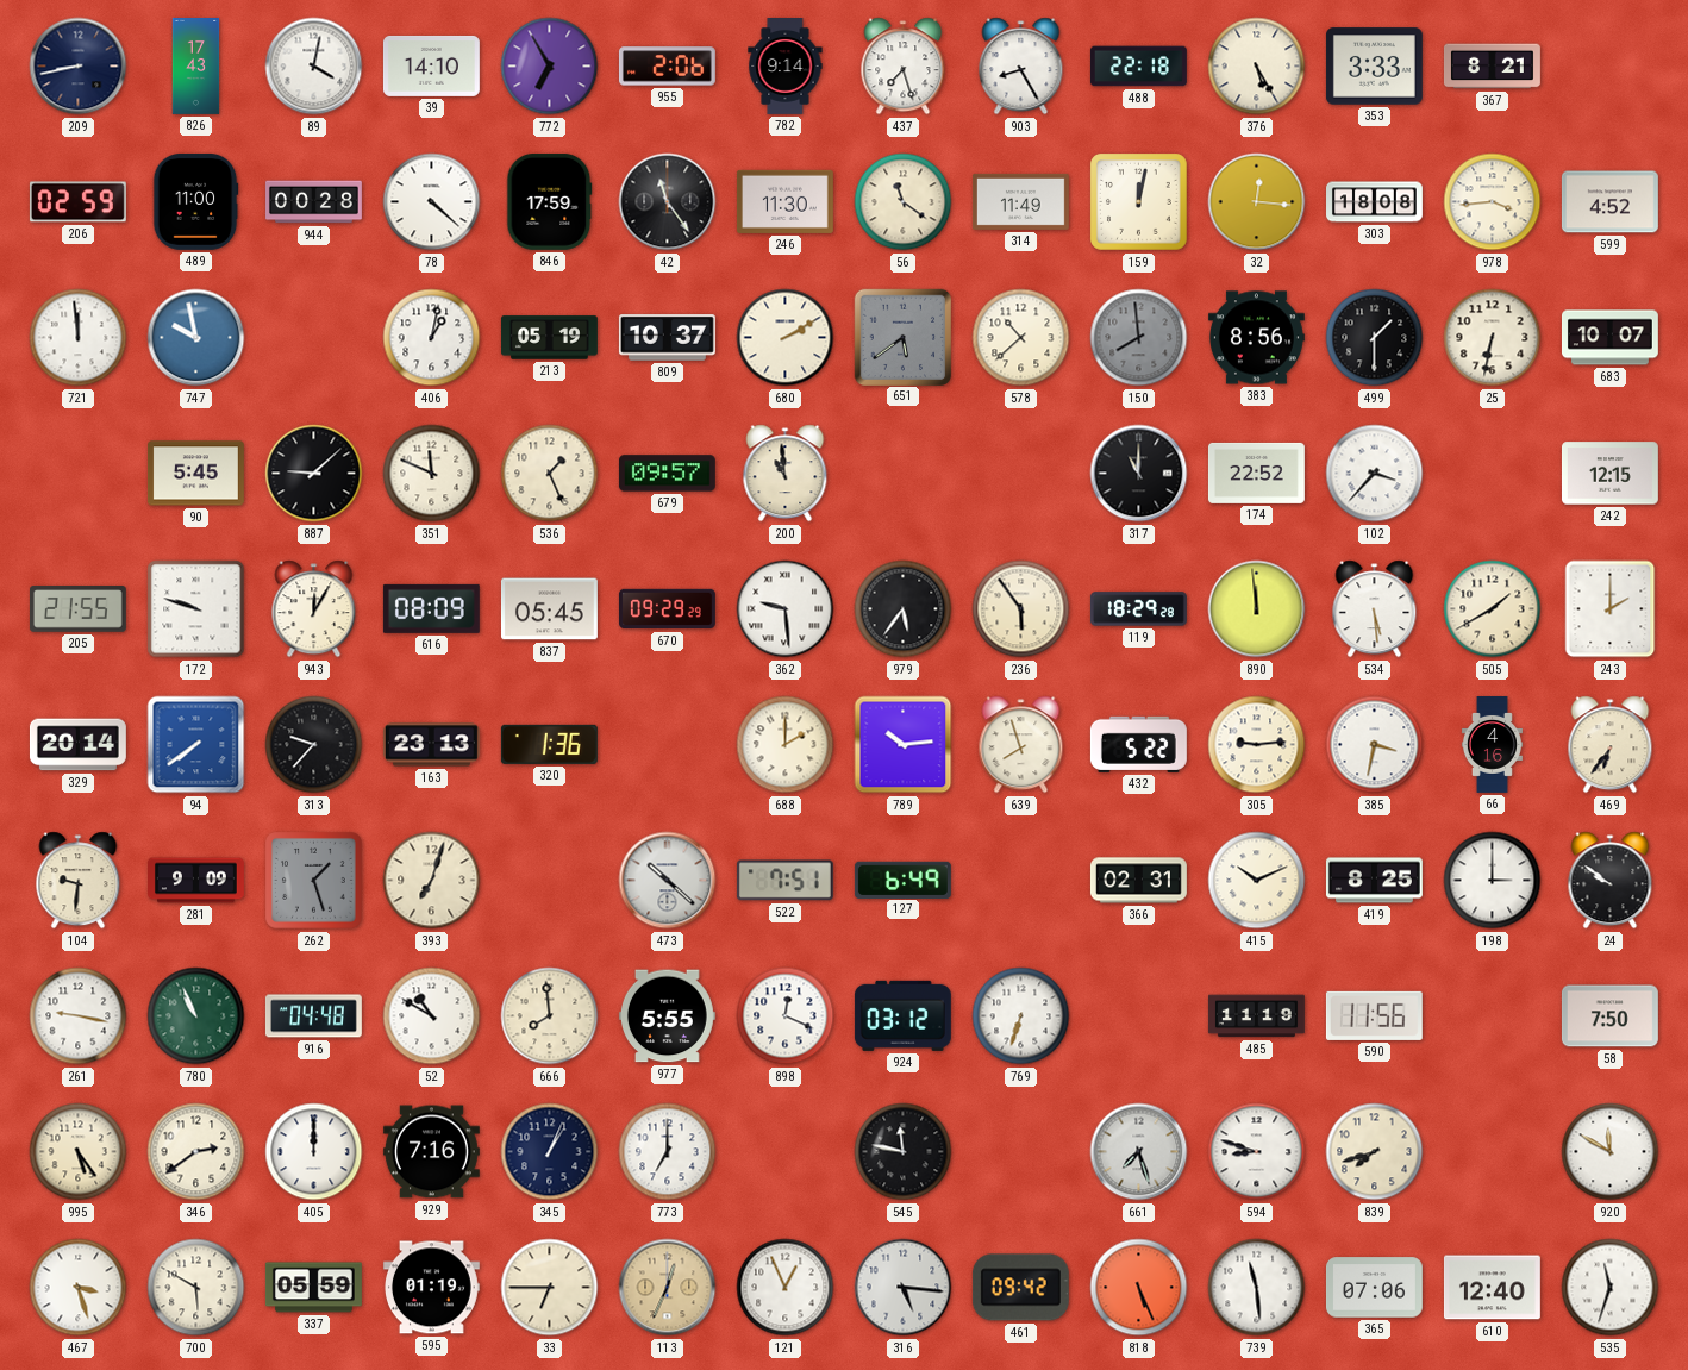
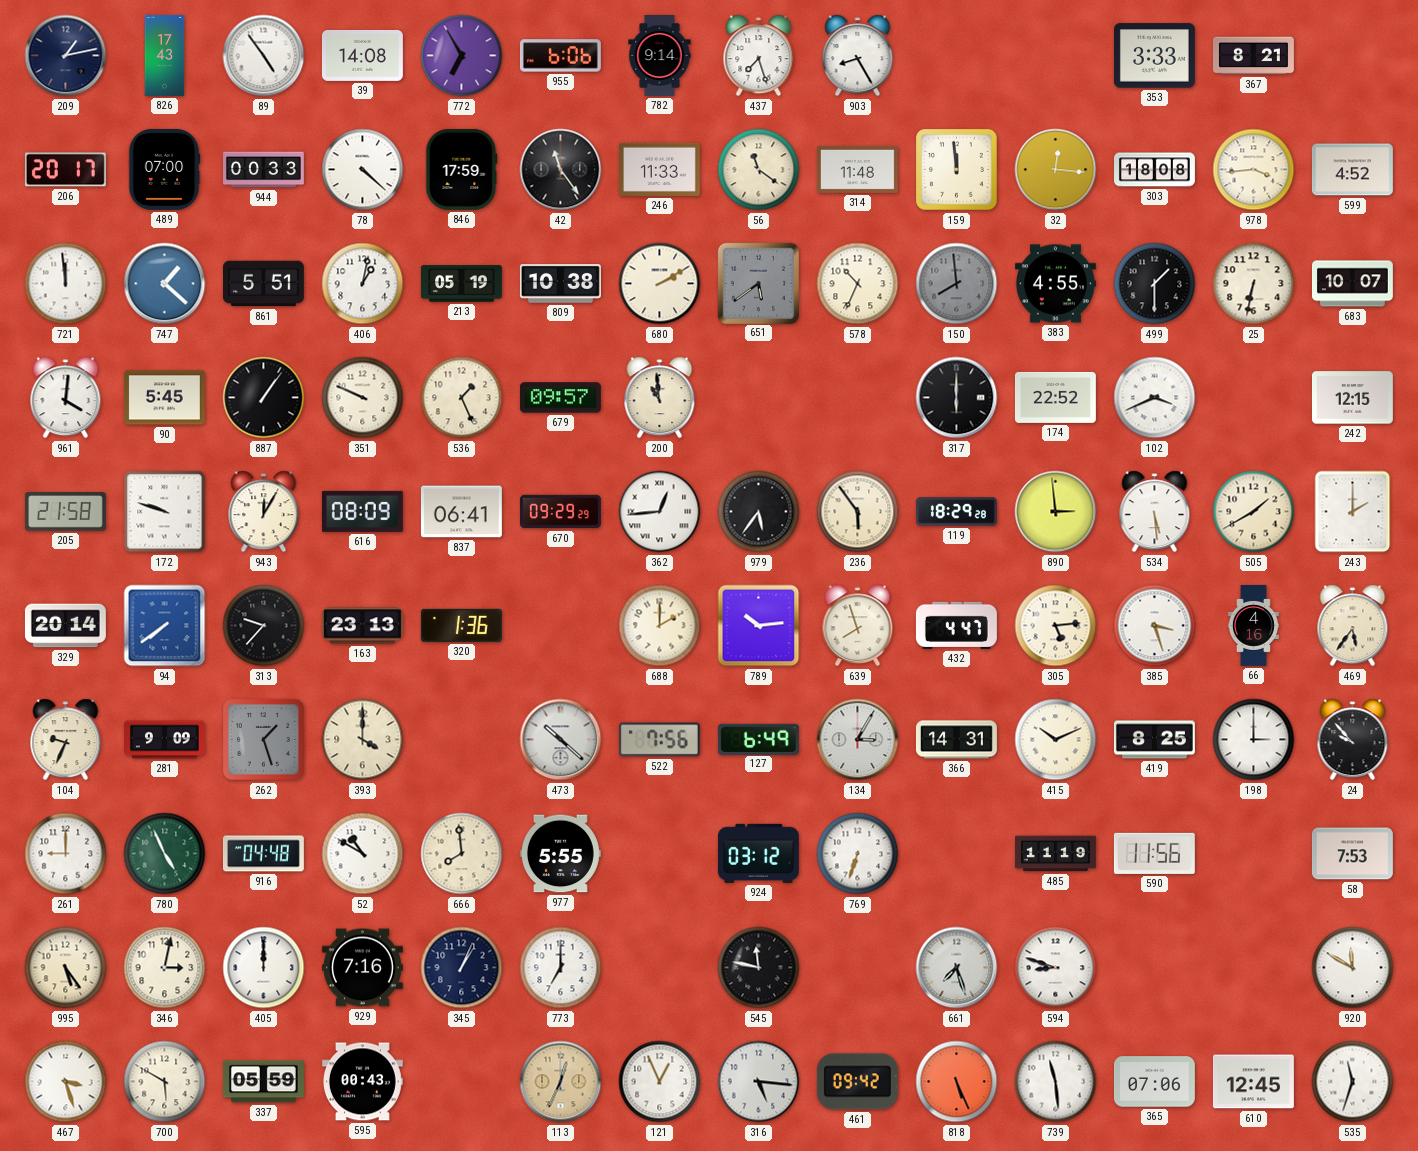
209: 8:43 -> 1:13
89: 4:02 -> 4:54
39: 14:10 -> 14:08
955: 2:06 -> 6:06
488: 22:18 -> none
376: 5:25 -> none
206: 02:59 -> 20:17
489: 11:00 -> 07:00
944: 00:28 -> 00:33
246: 11:30 -> 11:33
314: 11:49 -> 11:48
159: 12:02 -> 11:59
747: 9:58 -> 1:22
861: none -> 5:51
809: 10:37 -> 10:38
578: 10:38 -> 10:34
383: 8:56 -> 4:55
961: none -> 4:01
887: 9:08 -> 1:06
351: 11:49 -> 9:49
317: 11:00 -> 6:00
102: 3:37 -> 3:41
205: 21:55 -> 21:58
837: 05:45 -> 06:41
362: 9:29 -> 12:44
890: 11:59 -> 2:59
432: 5:22 -> 4:47
305: 9:14 -> 5:14
385: 3:32 -> 3:27
469: 6:36 -> 5:36
104: 9:31 -> 9:34
393: 7:03 -> 4:00
522: 7:51 -> 7:56
134: none -> 3:05
366: 02:31 -> 14:31
24: 9:51 -> 9:53
261: 9:17 -> 9:00
780: 10:56 -> 4:56
898: 12:19 -> none
58: 7:50 -> 7:53
346: 2:39 -> 3:02
839: 7:42 -> none
595: 01:19 -> 00:43
33: 6:45 -> none
610: 12:40 -> 12:45
